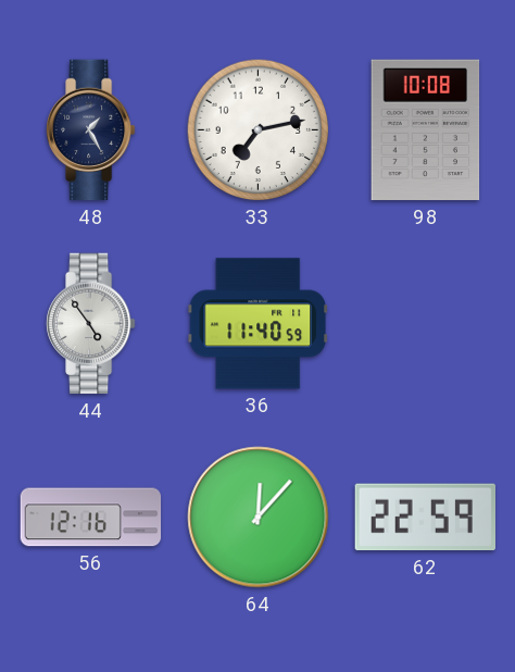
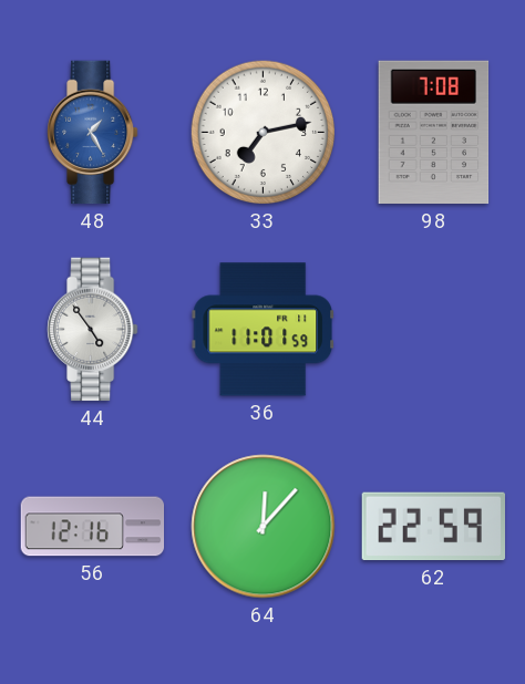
48 dial: navy -> blue
98: 10:08 -> 7:08
36: 11:40 -> 11:01
